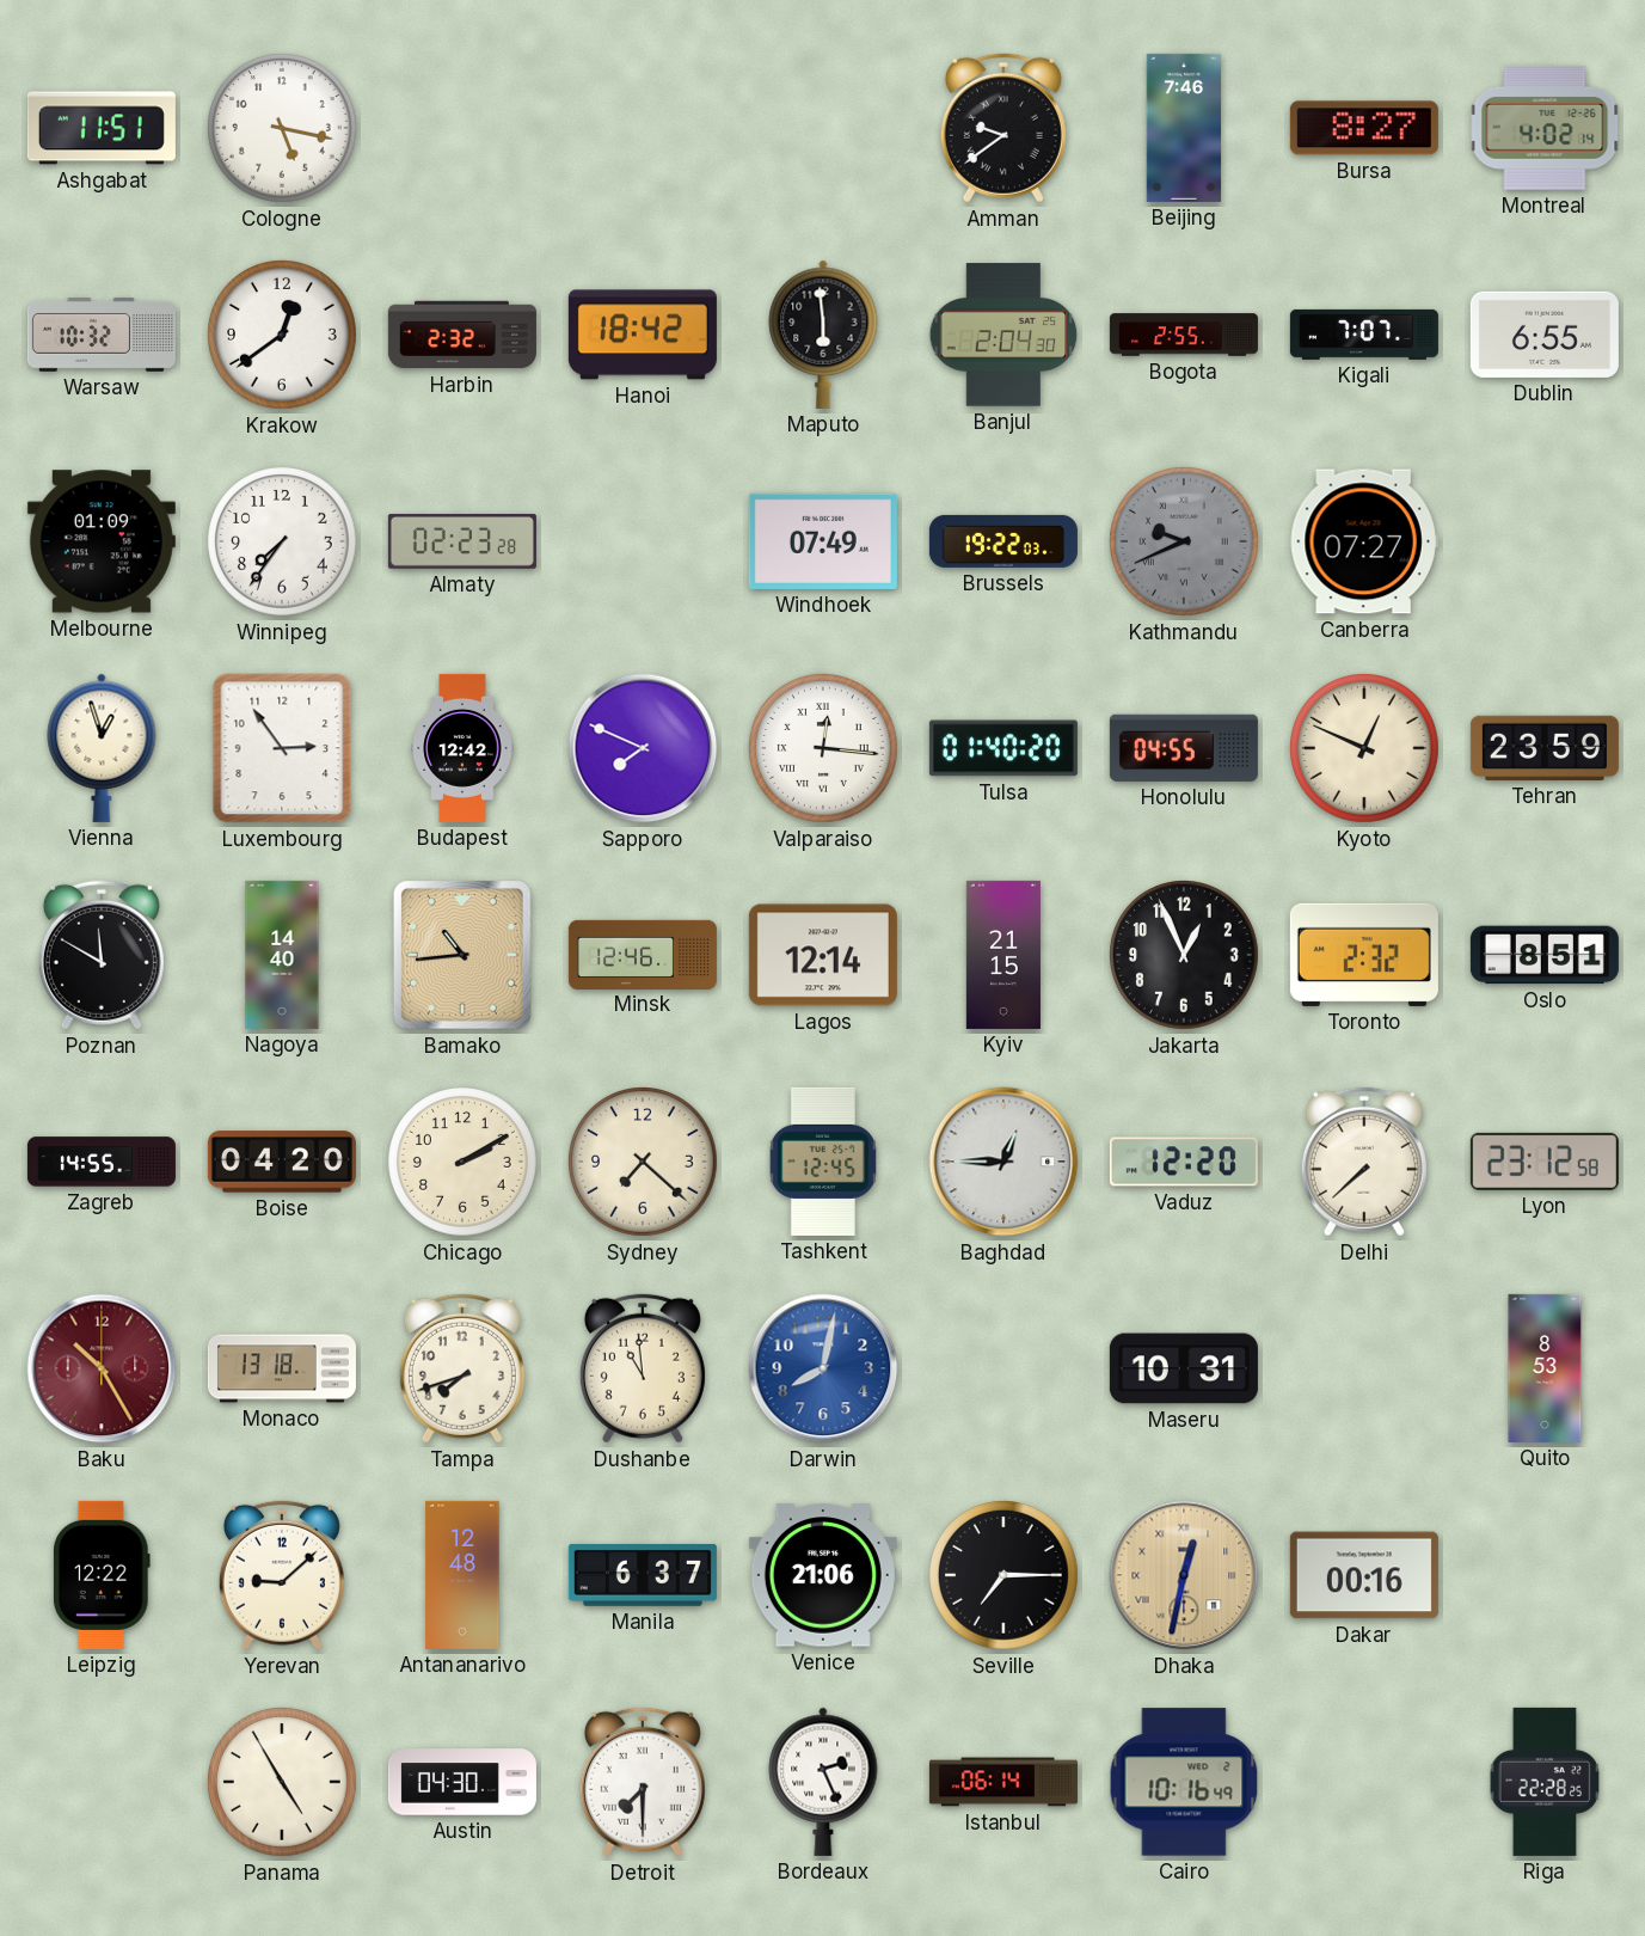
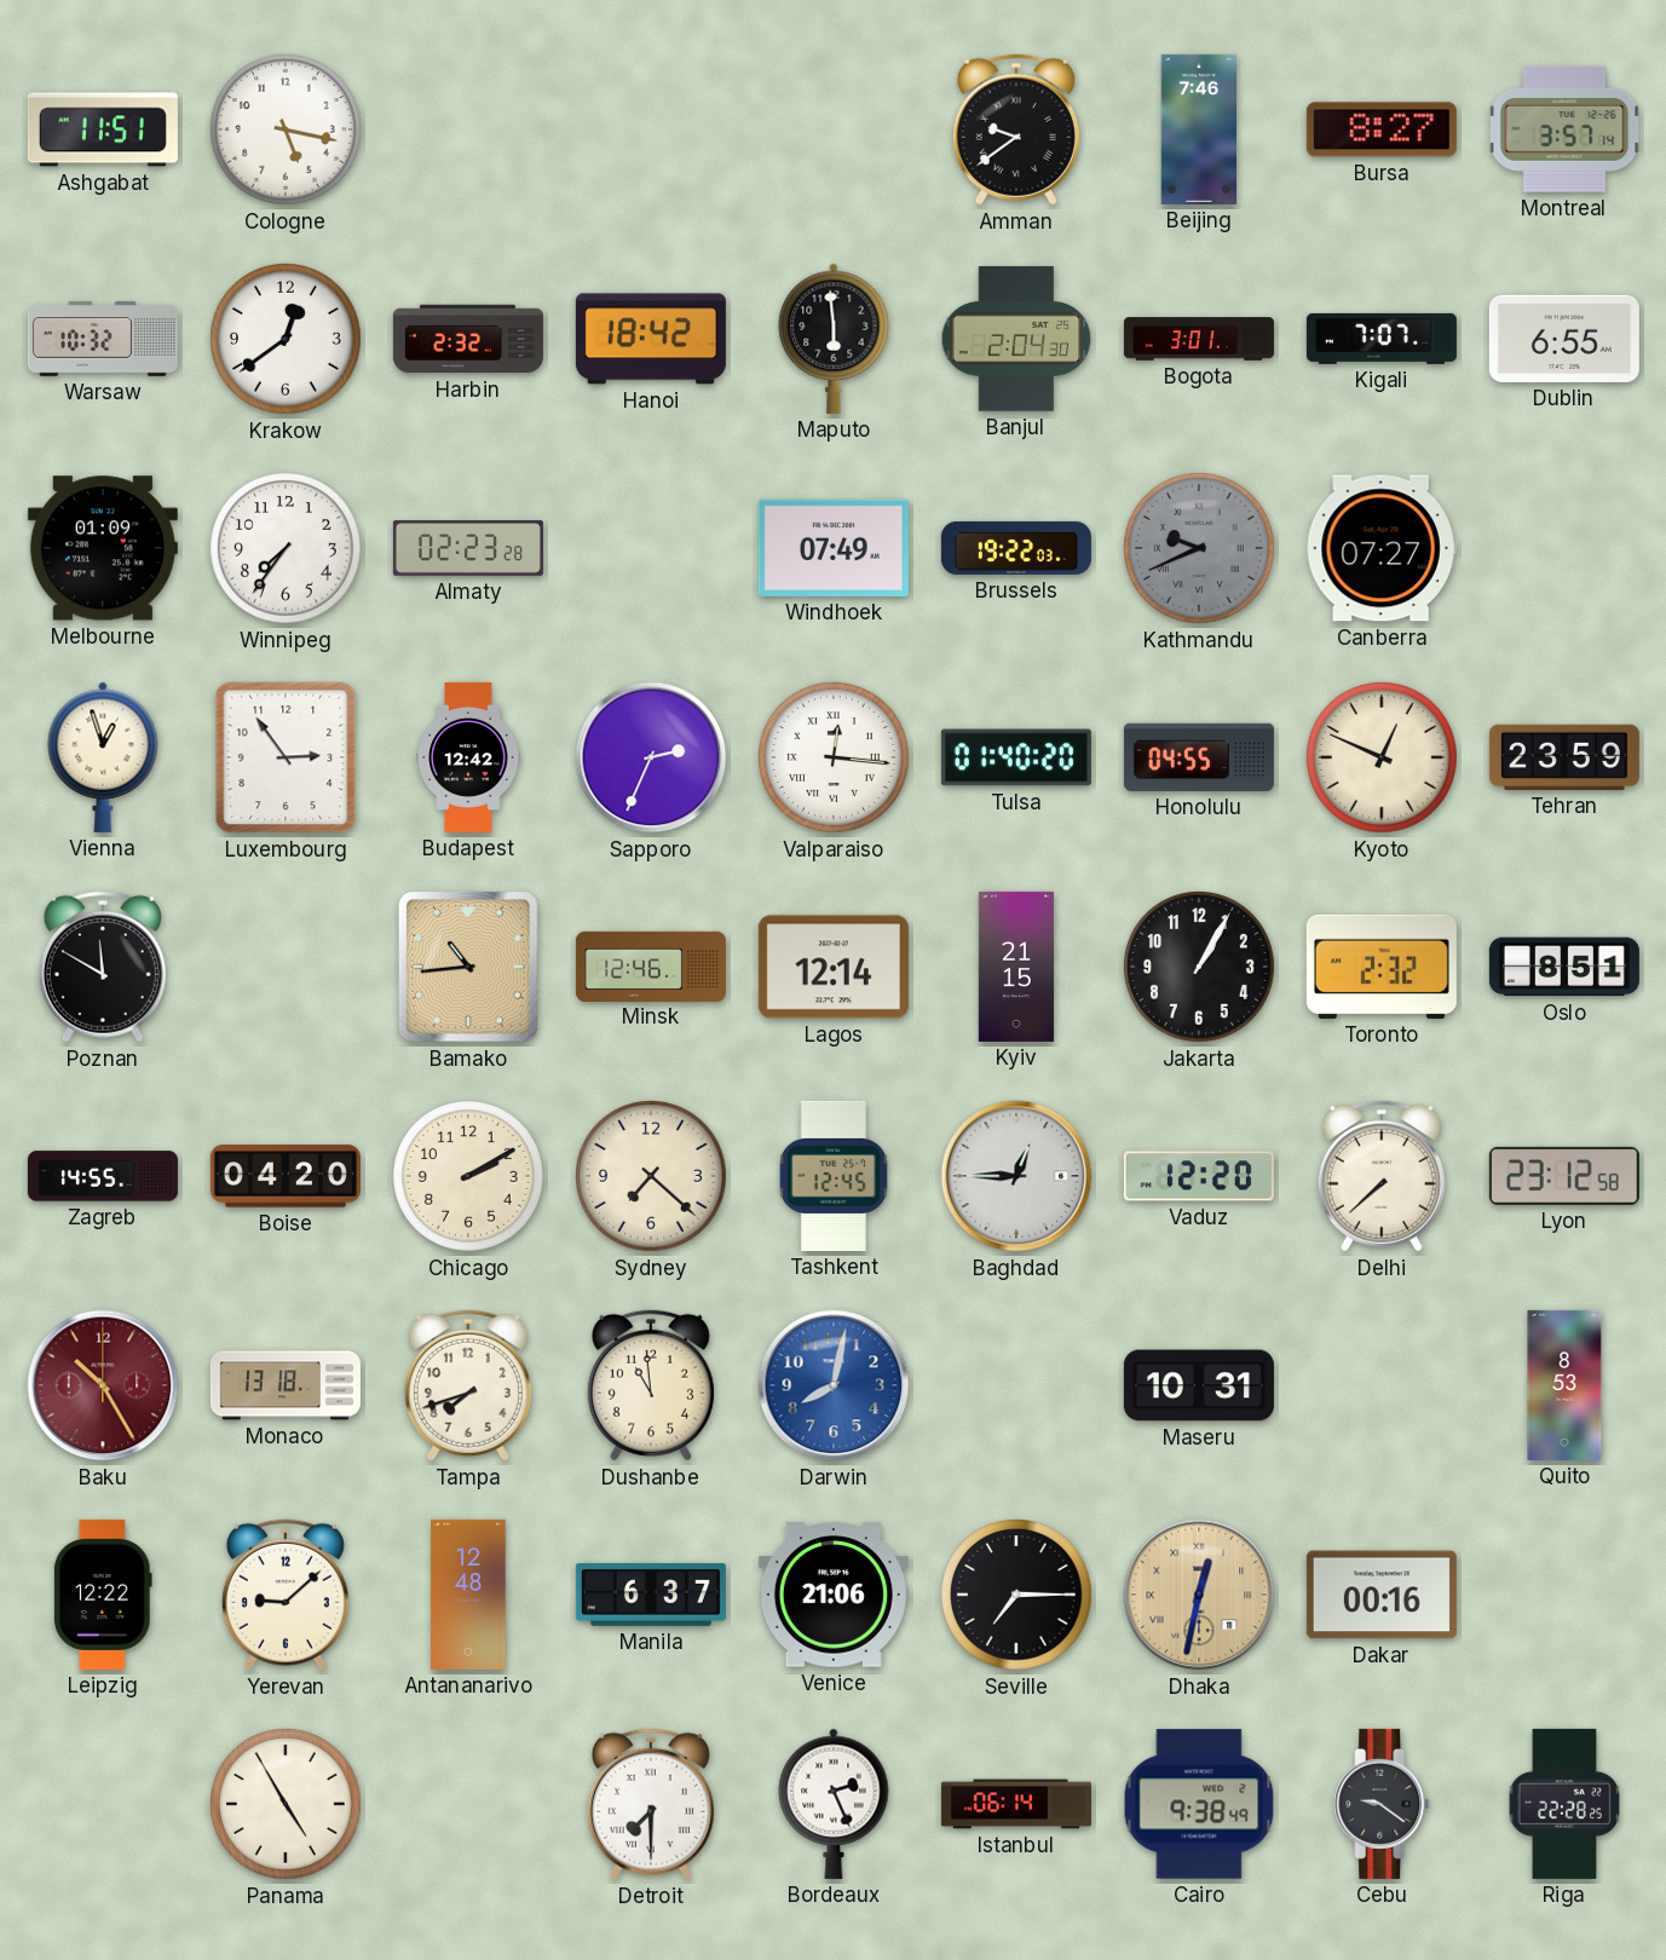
Montreal: 4:02 -> 3:57
Bogota: 2:55 -> 3:01
Sapporo: 7:49 -> 2:34
Nagoya: 14:40 -> none
Jakarta: 12:56 -> 1:05
Austin: 04:30 -> none
Cairo: 10:16 -> 9:38
Cebu: none -> 9:21
